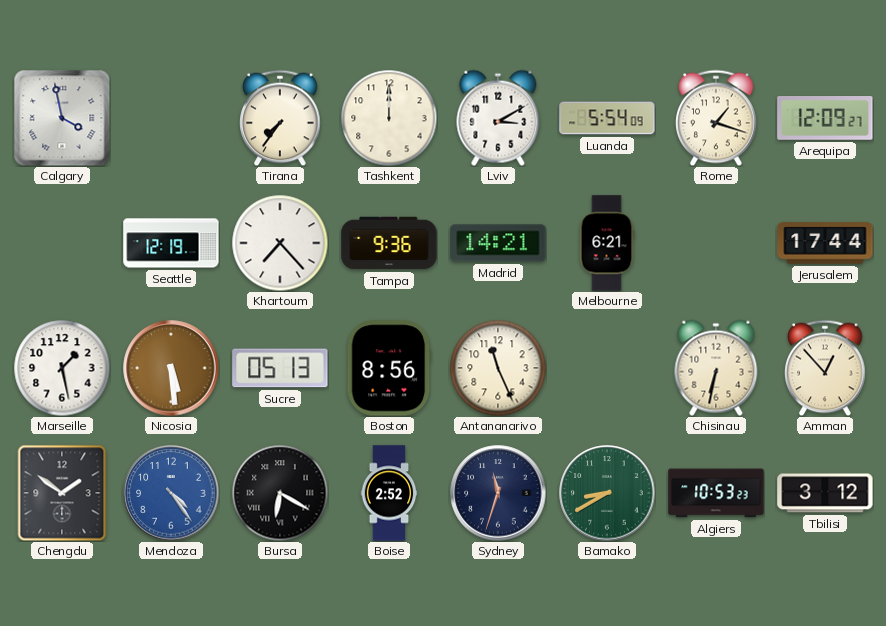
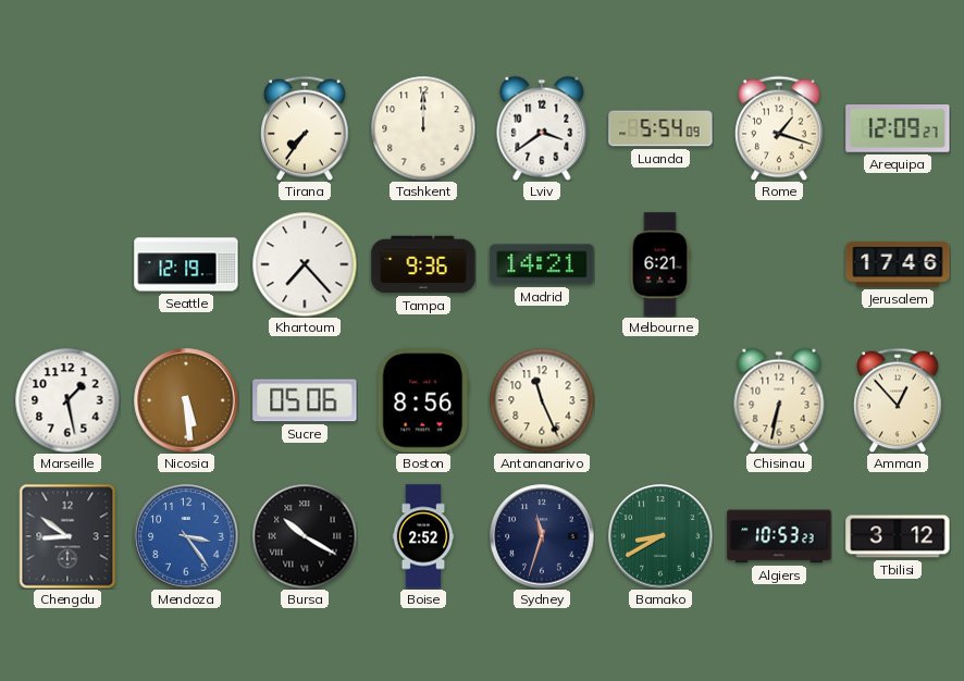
Calgary: 3:58 -> none
Lviv: 3:10 -> 3:39
Jerusalem: 17:44 -> 17:46
Sucre: 05:13 -> 05:06
Chengdu: 1:51 -> 8:51
Mendoza: 4:24 -> 3:24
Bursa: 6:20 -> 10:20
